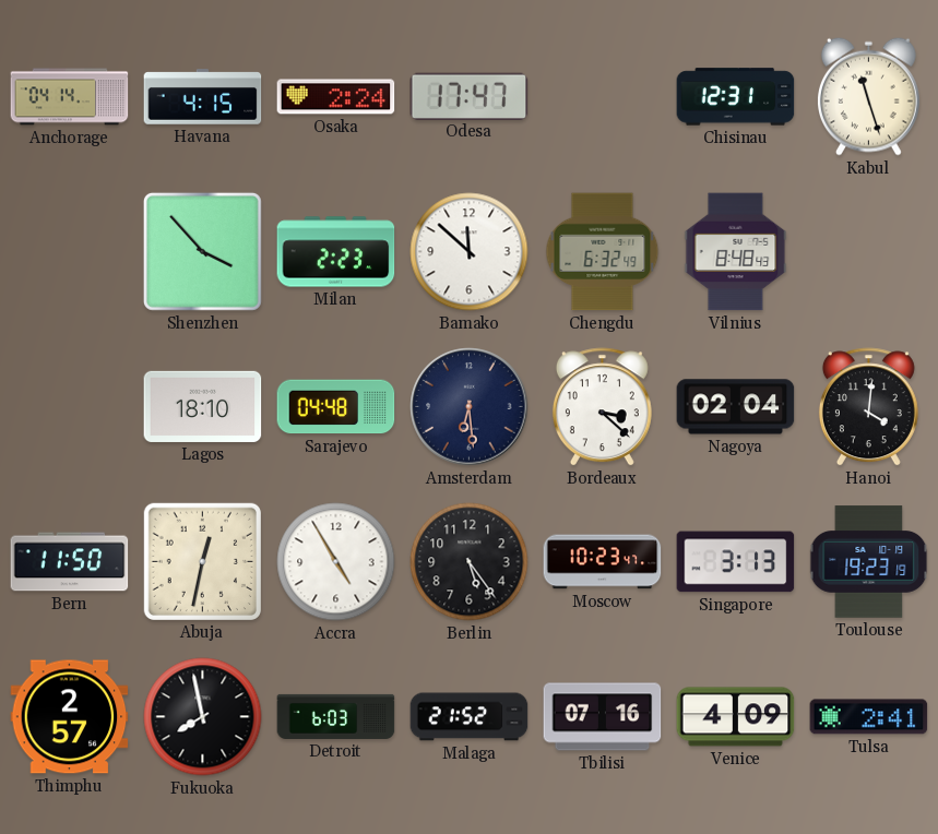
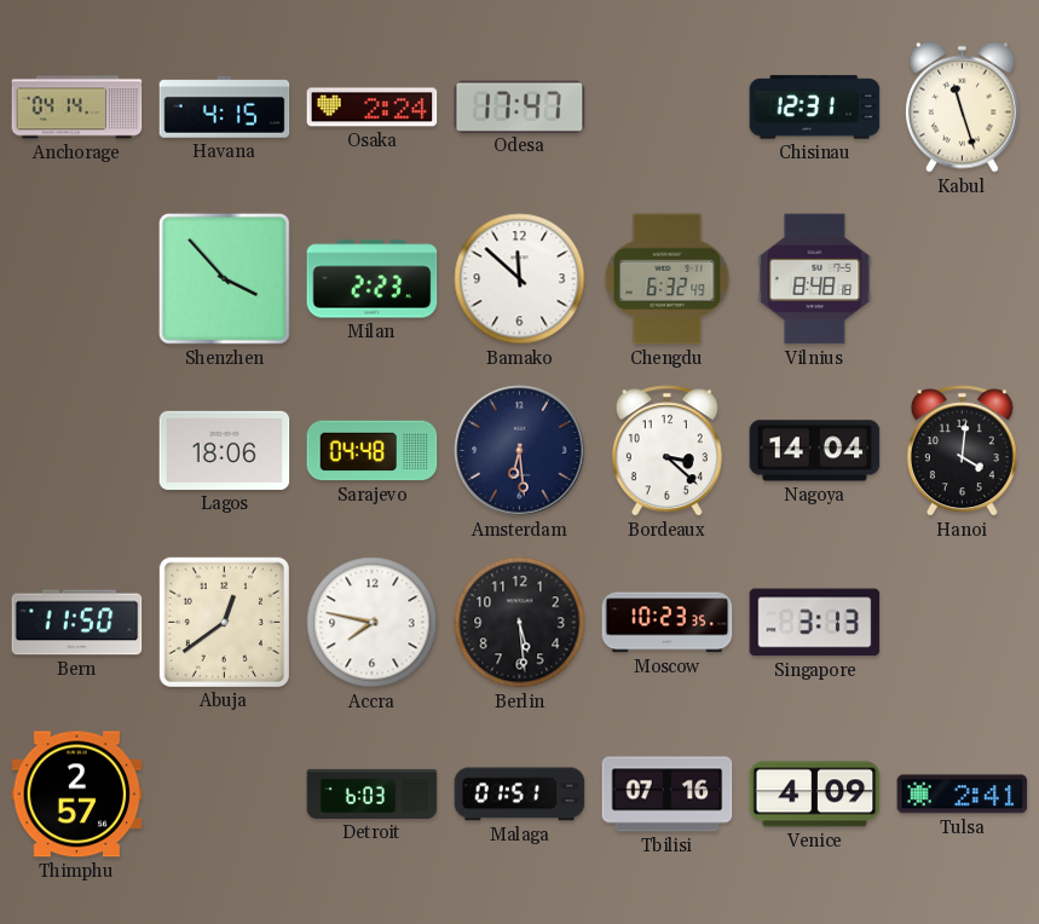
Vilnius: 8:48:43 -> 8:48:18
Lagos: 18:10 -> 18:06
Nagoya: 02:04 -> 14:04
Abuja: 12:32 -> 12:39
Accra: 4:55 -> 7:47
Berlin: 5:24 -> 5:29
Moscow: 10:23:47 -> 10:23:35
Toulouse: 19:23 -> none
Fukuoka: 7:58 -> none
Malaga: 21:52 -> 01:51
